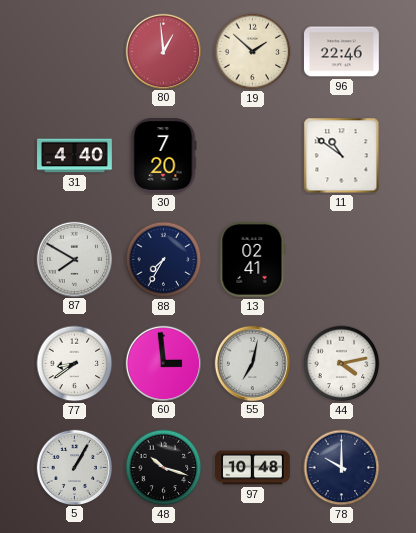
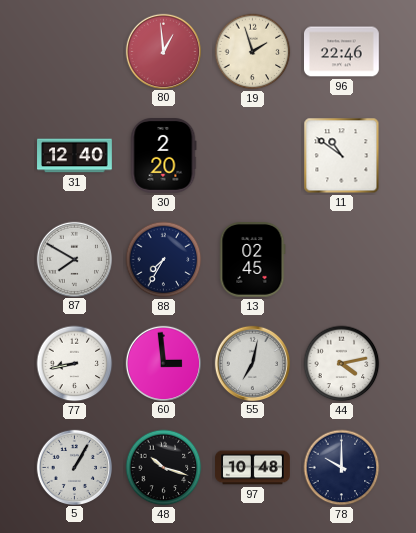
19: 1:52 -> 1:57
31: 4:40 -> 12:40
30: 7:20 -> 2:20
13: 02:41 -> 02:45
77: 8:39 -> 8:43
